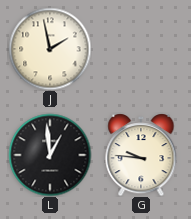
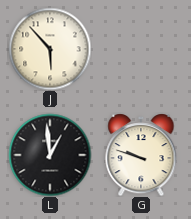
J: 1:58 -> 5:53
G: 9:46 -> 9:48
